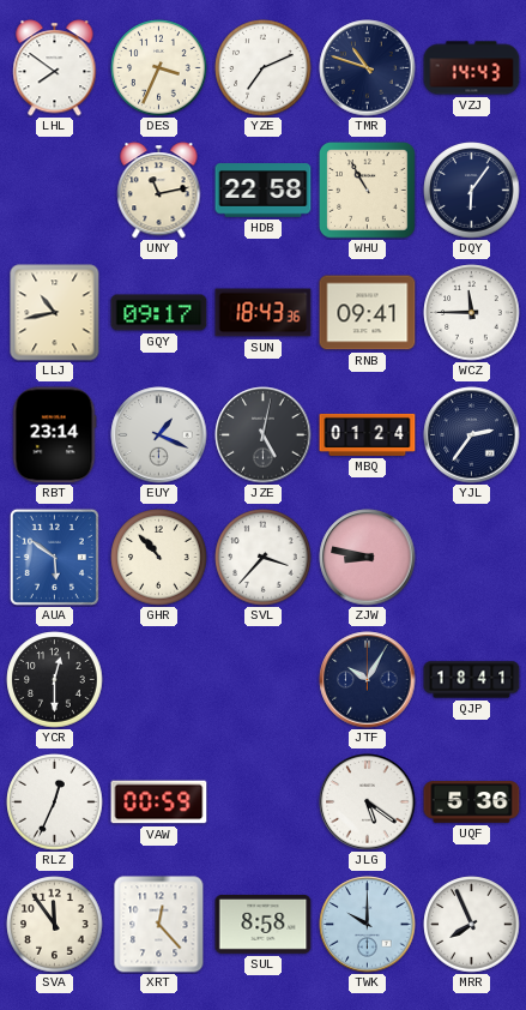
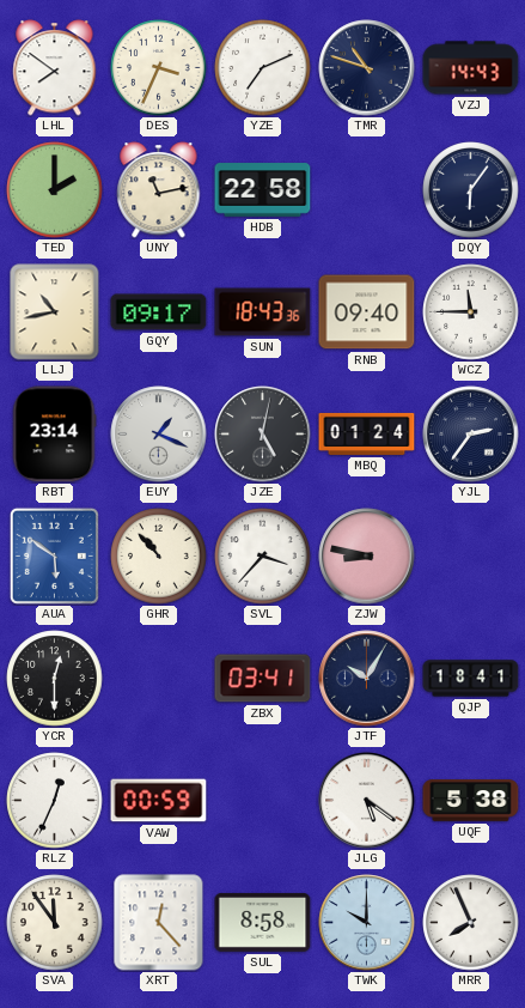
TED: none -> 2:00
WHU: 10:55 -> none
RNB: 09:41 -> 09:40
ZBX: none -> 03:41
UQF: 5:36 -> 5:38
